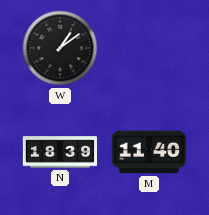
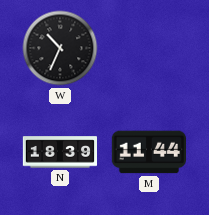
W: 1:09 -> 10:34
M: 11:40 -> 11:44
